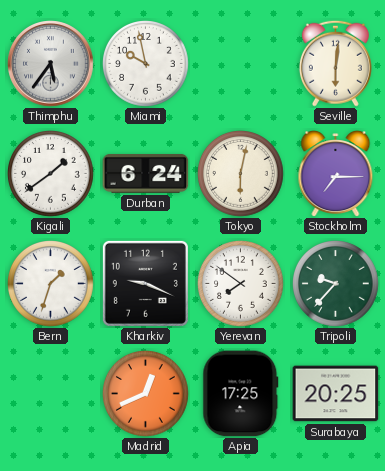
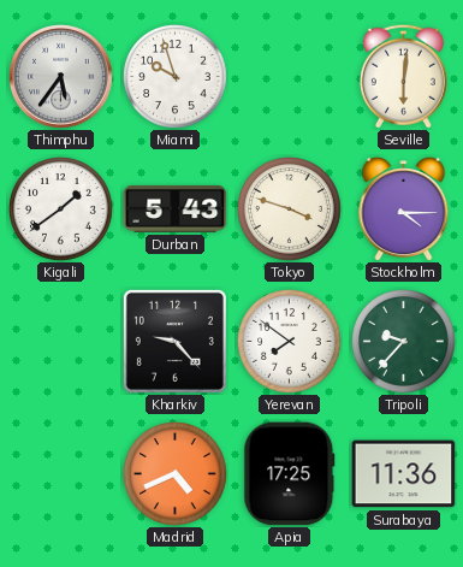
Miami: 9:58 -> 9:57
Durban: 6:24 -> 5:43
Tokyo: 6:02 -> 3:48
Stockholm: 7:15 -> 4:15
Bern: 1:33 -> none
Kharkiv: 9:19 -> 9:23
Madrid: 12:41 -> 4:41
Surabaya: 20:25 -> 11:36
